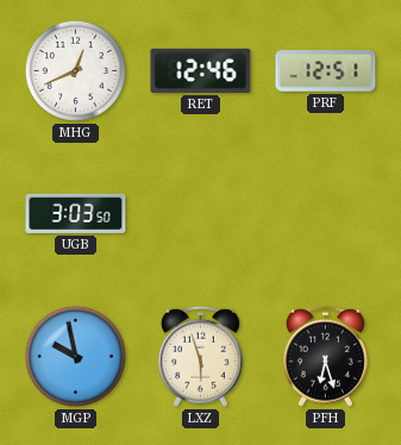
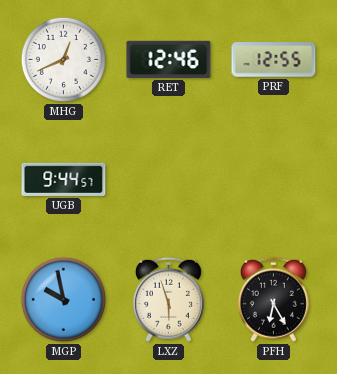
PRF: 12:51 -> 12:55
UGB: 3:03 -> 9:44
PFH: 6:27 -> 6:25
